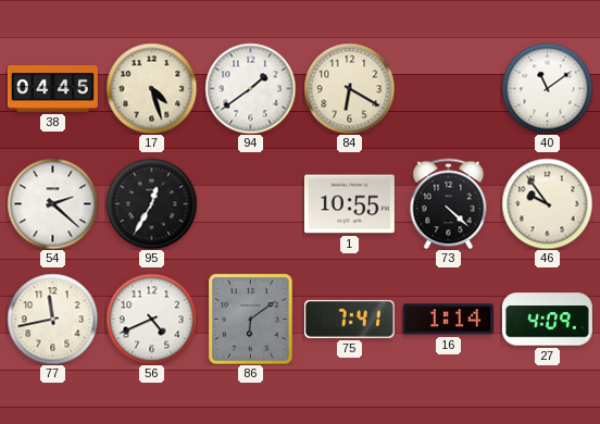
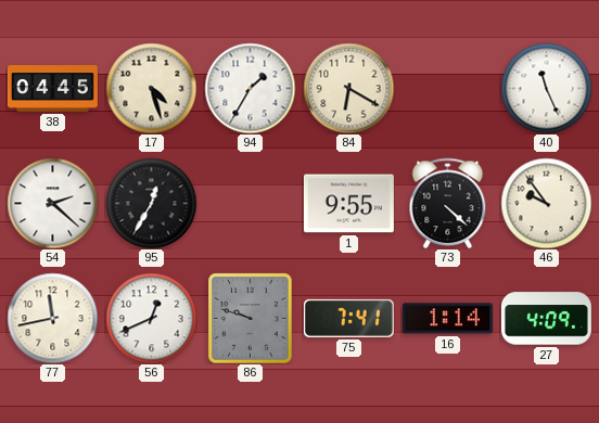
94: 1:39 -> 1:35
40: 11:09 -> 11:26
1: 10:55 -> 9:55
56: 4:41 -> 12:41
86: 6:09 -> 9:48
